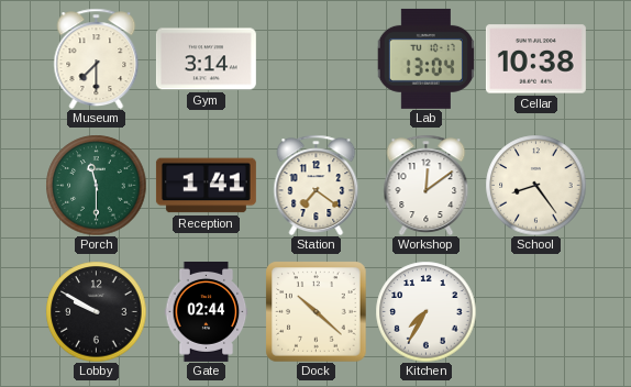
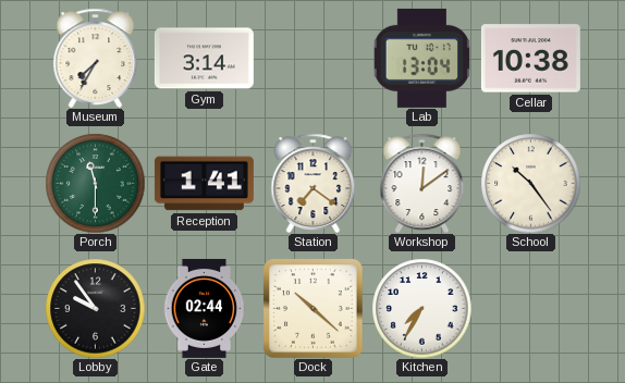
Museum: 7:30 -> 7:35
School: 8:24 -> 10:24
Lobby: 9:50 -> 9:54
